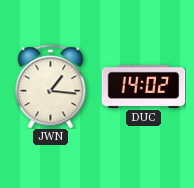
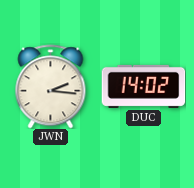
JWN: 1:16 -> 2:16
